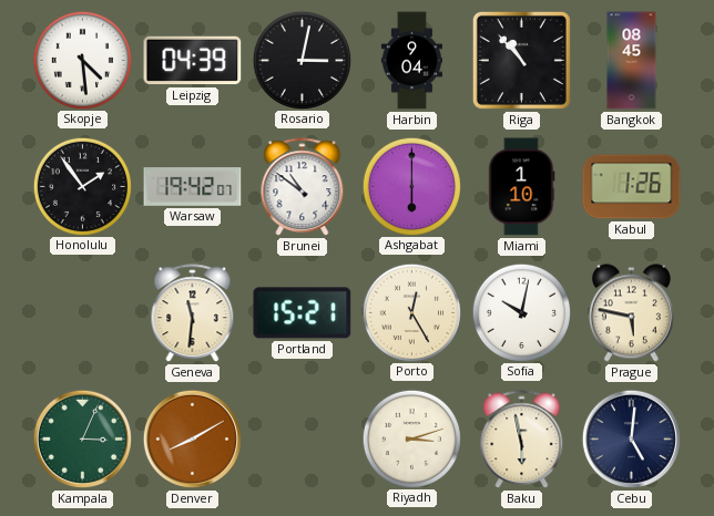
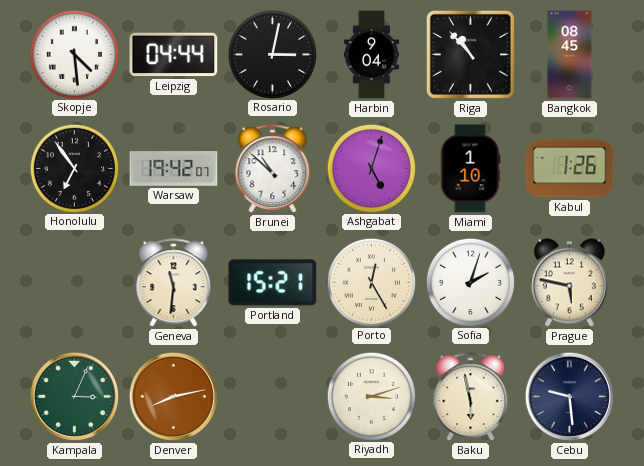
Leipzig: 04:39 -> 04:44
Honolulu: 1:54 -> 6:54
Brunei: 10:51 -> 10:52
Ashgabat: 6:00 -> 5:03
Sofia: 10:02 -> 2:03
Denver: 8:10 -> 8:13
Cebu: 5:01 -> 9:29
